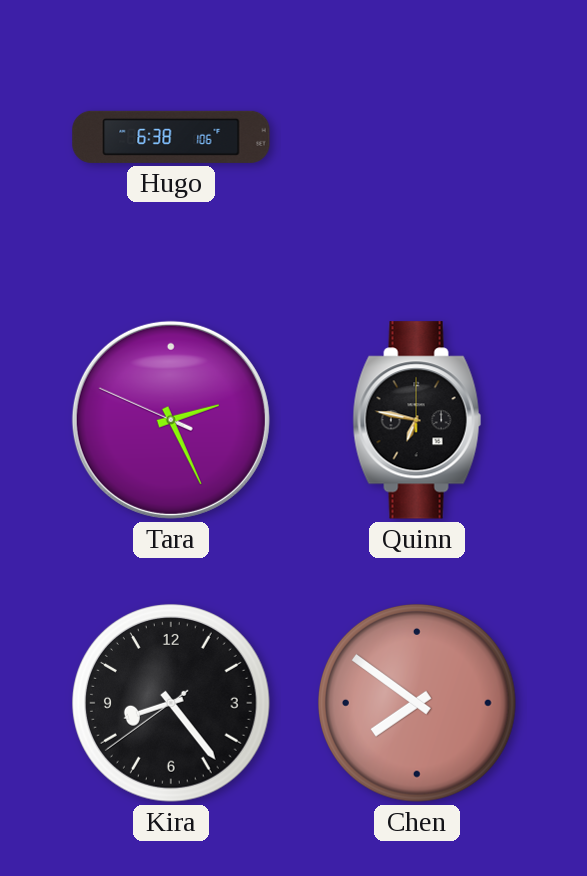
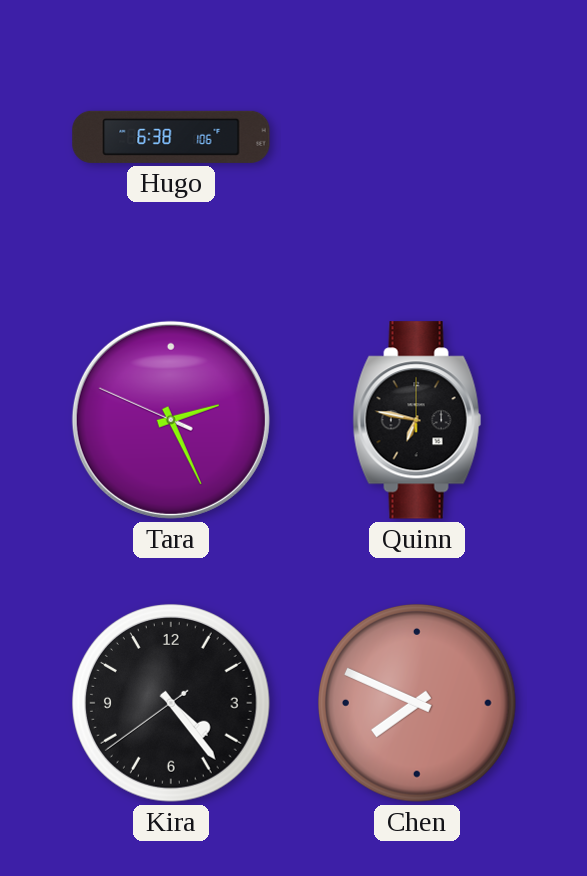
Kira: 8:23 -> 4:23
Chen: 7:51 -> 7:49
